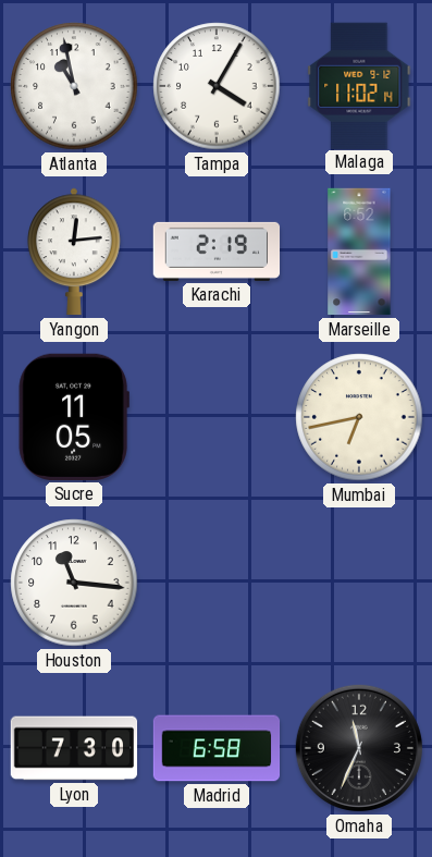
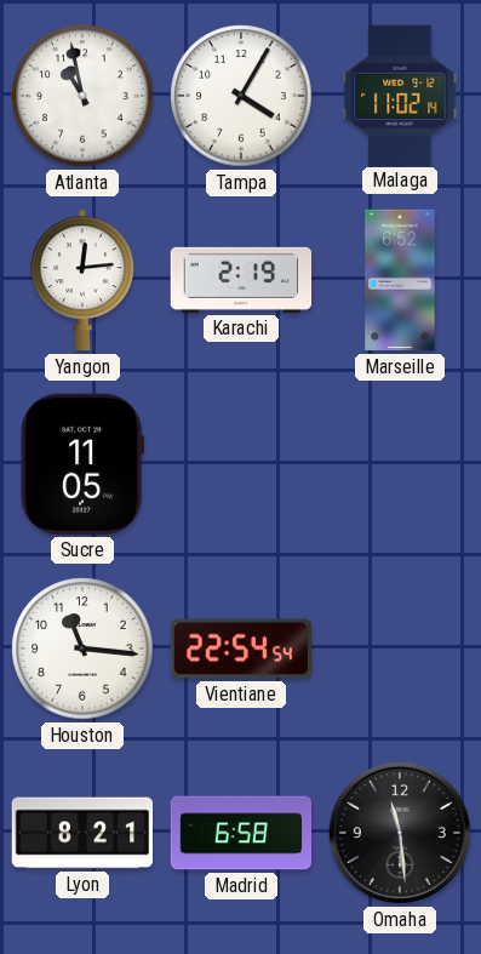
Mumbai: 6:43 -> none
Vientiane: none -> 22:54
Lyon: 7:30 -> 8:21
Omaha: 11:34 -> 11:29
